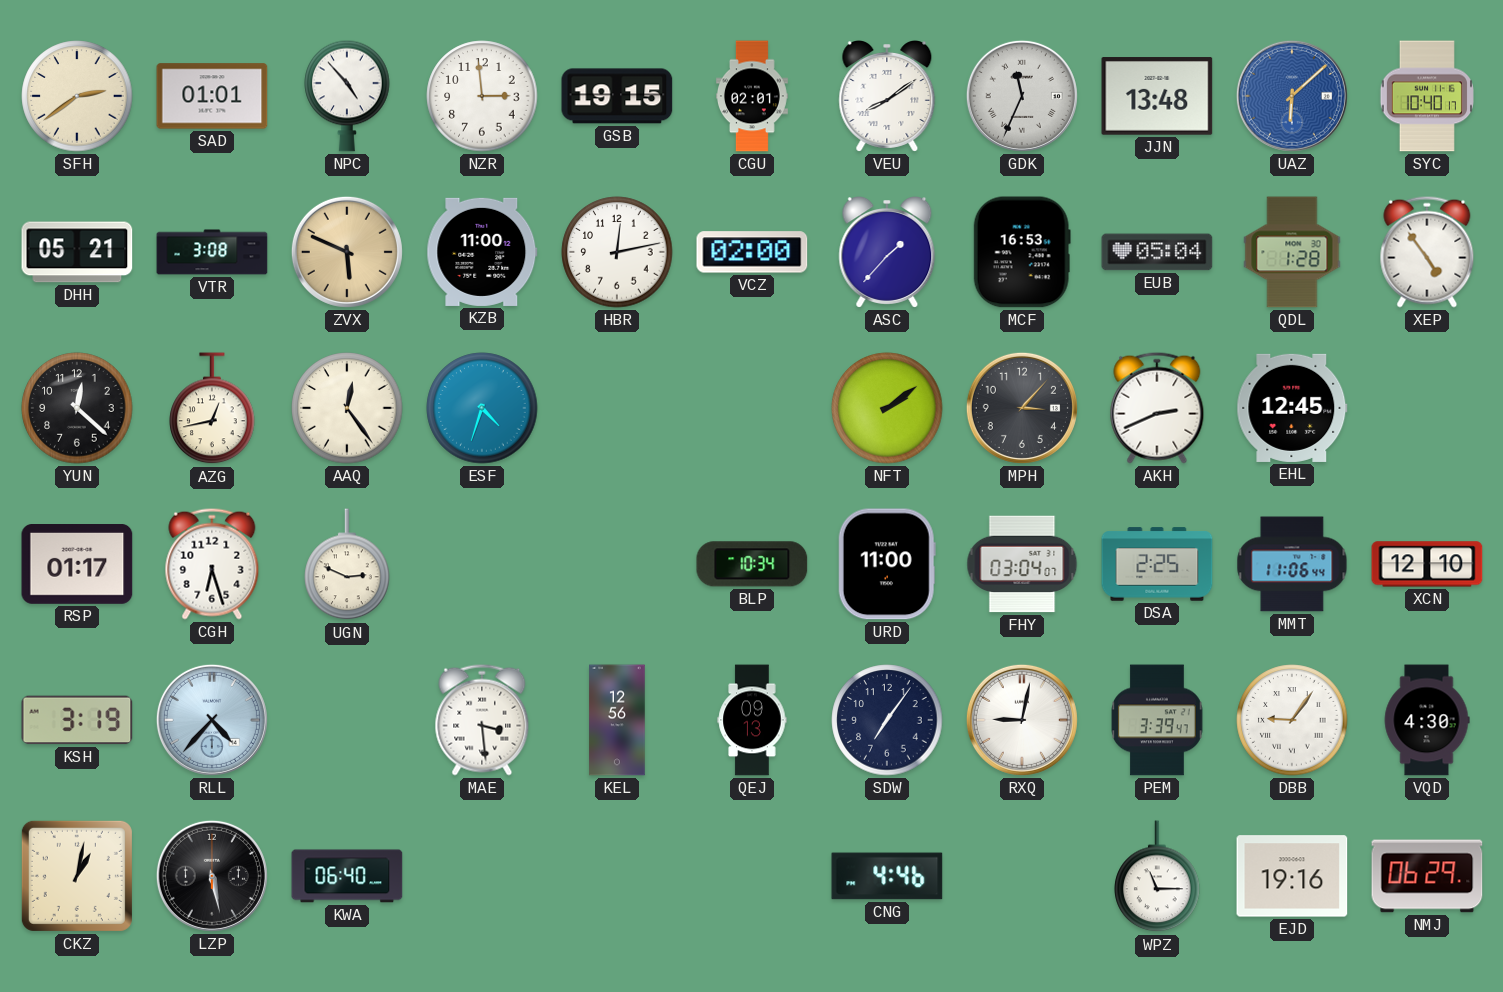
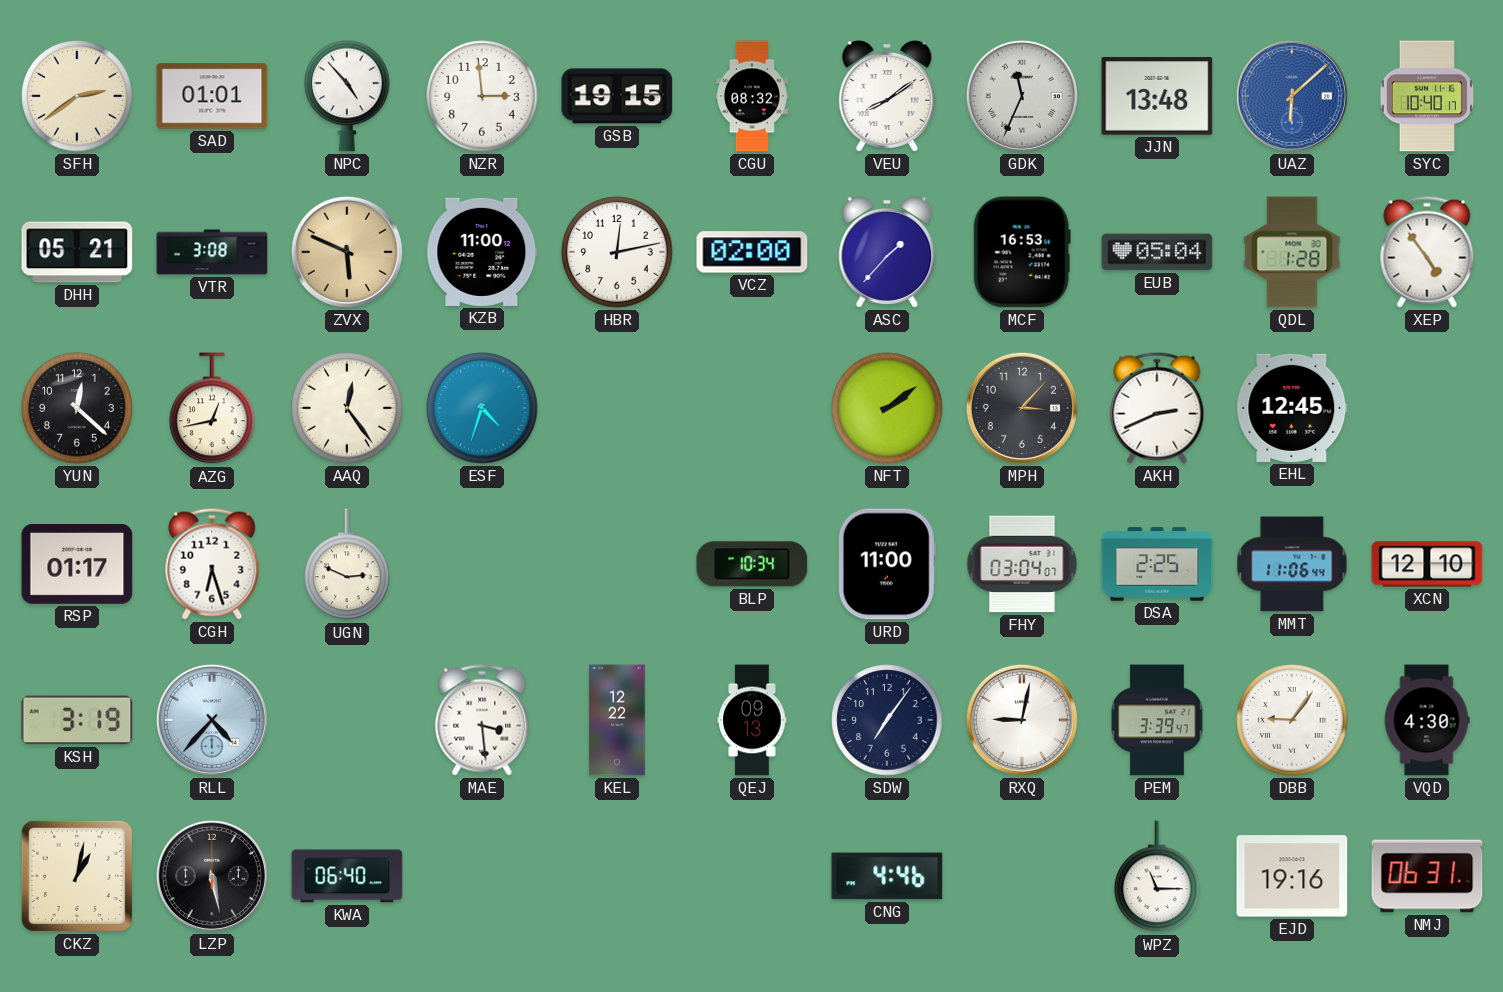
CGU: 02:01 -> 08:32
KEL: 12:56 -> 12:22
NMJ: 06:29 -> 06:31
